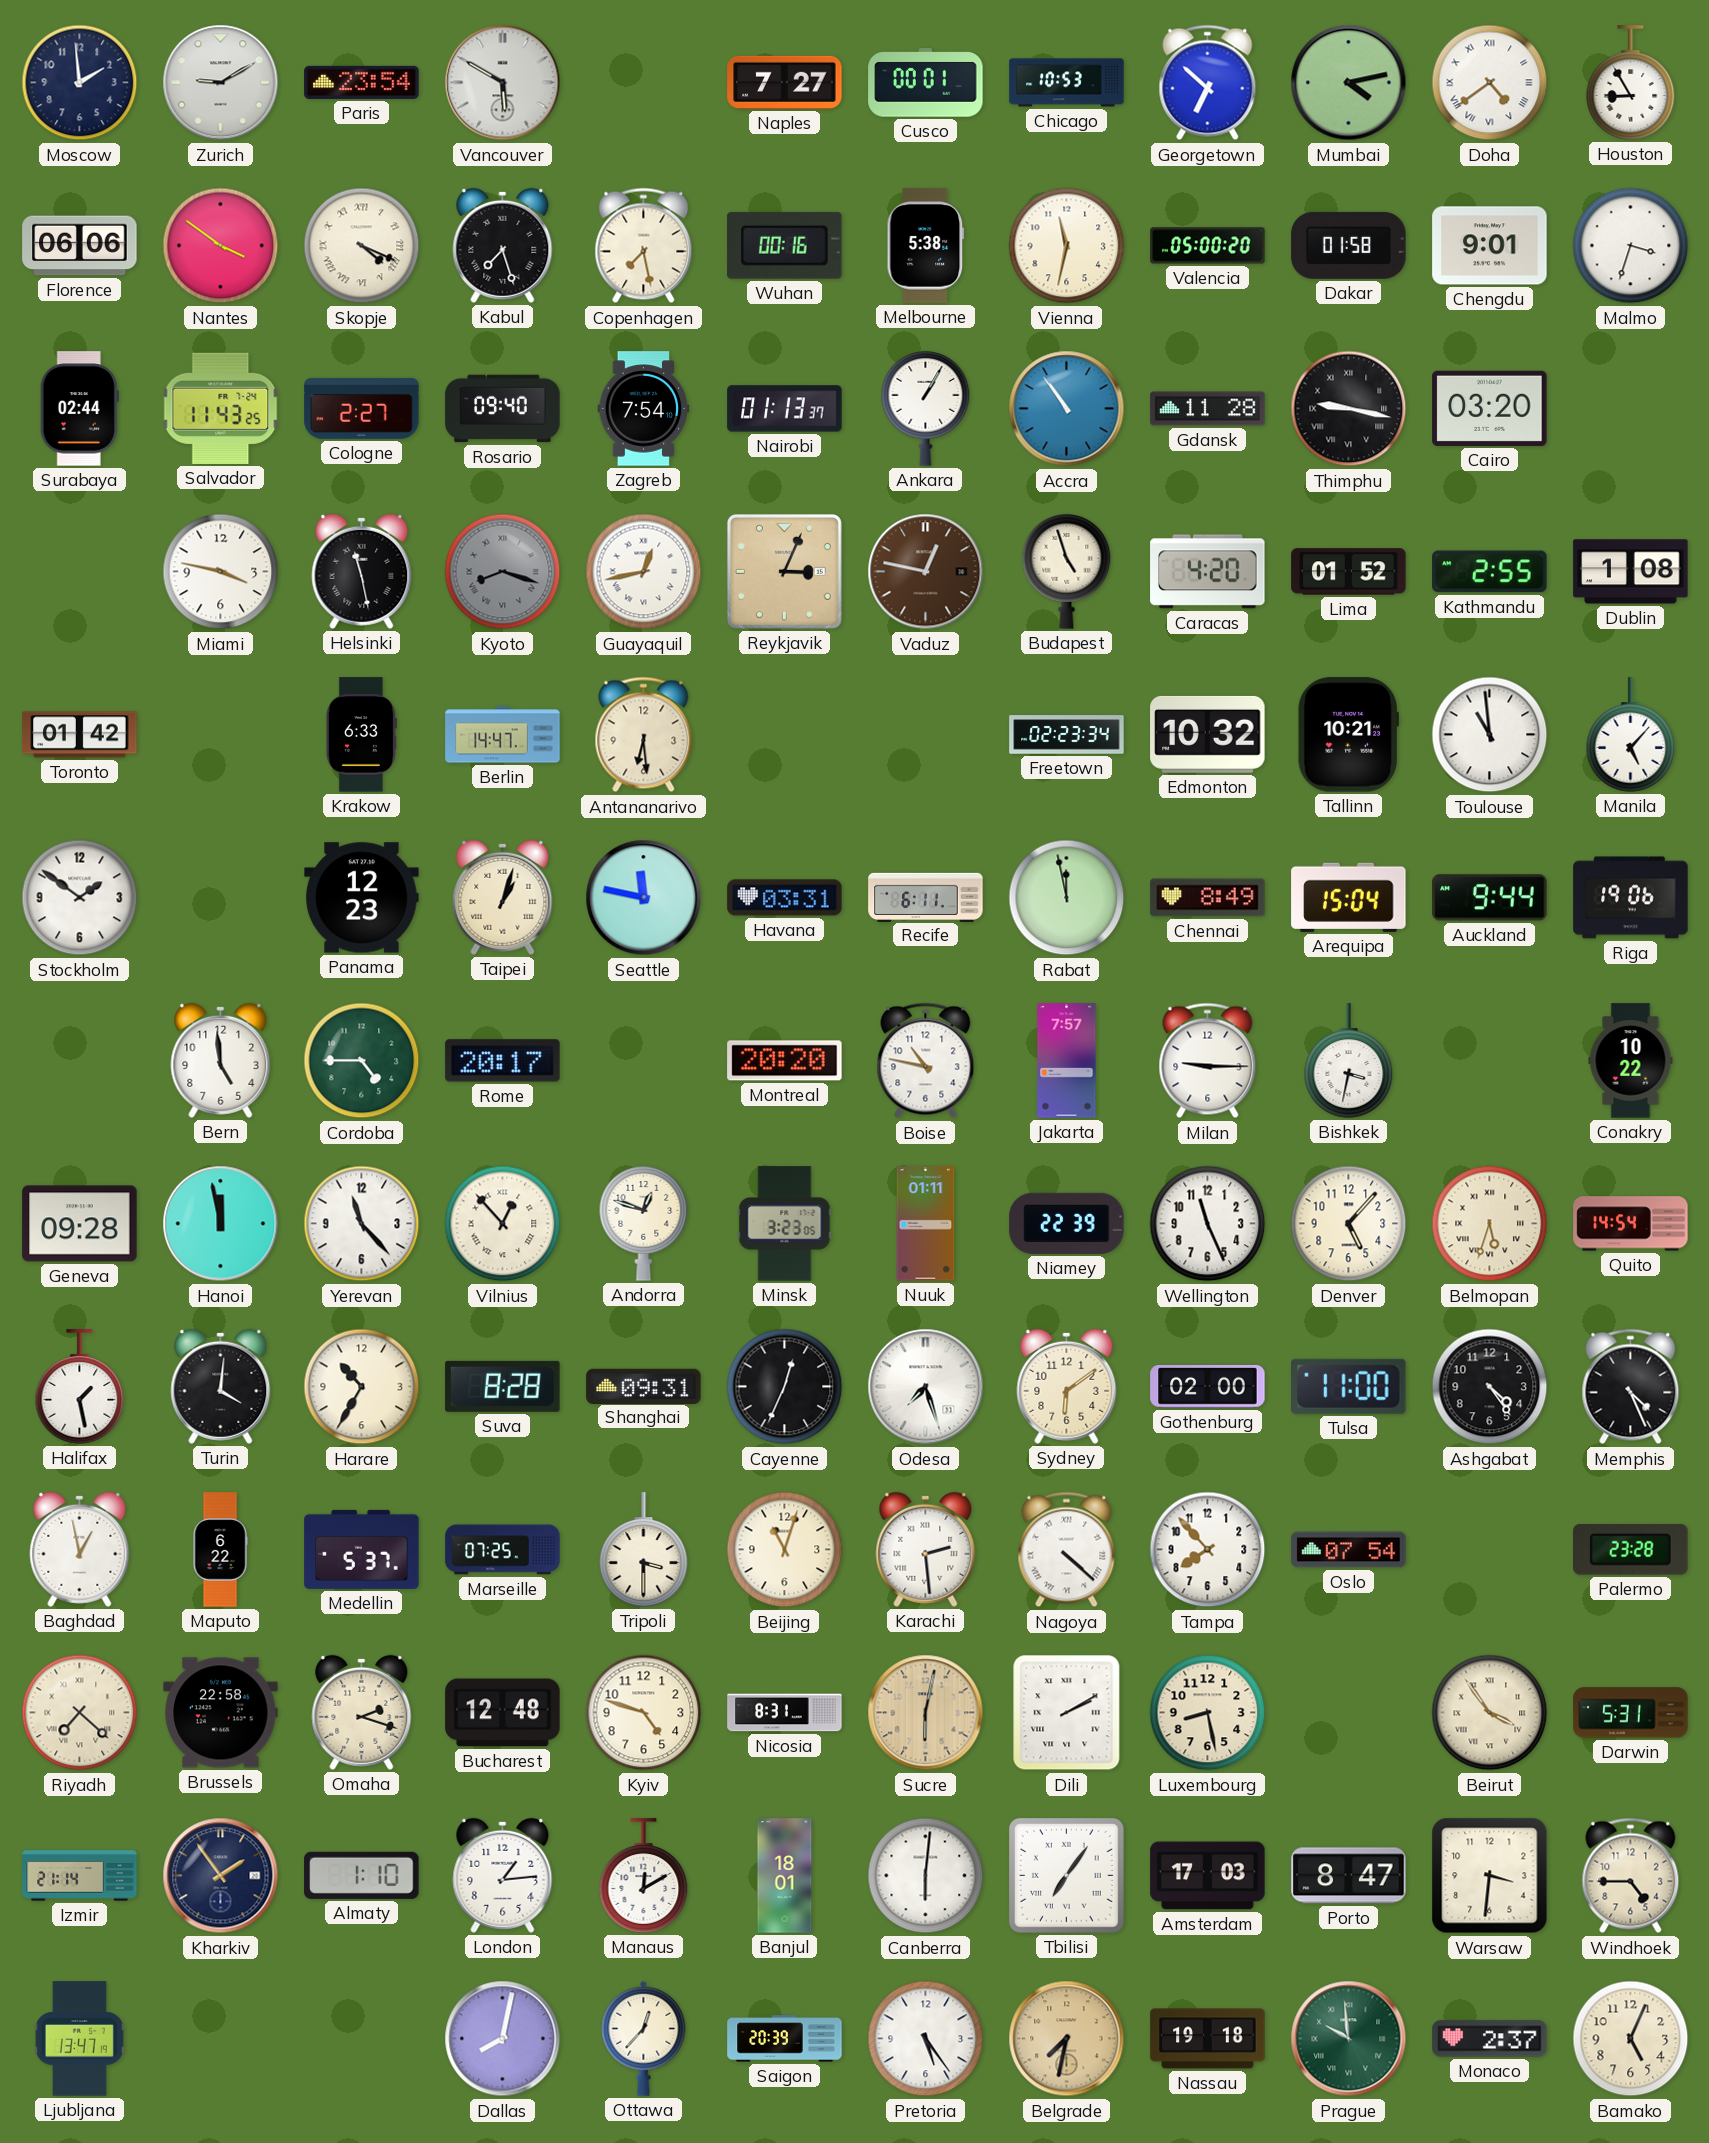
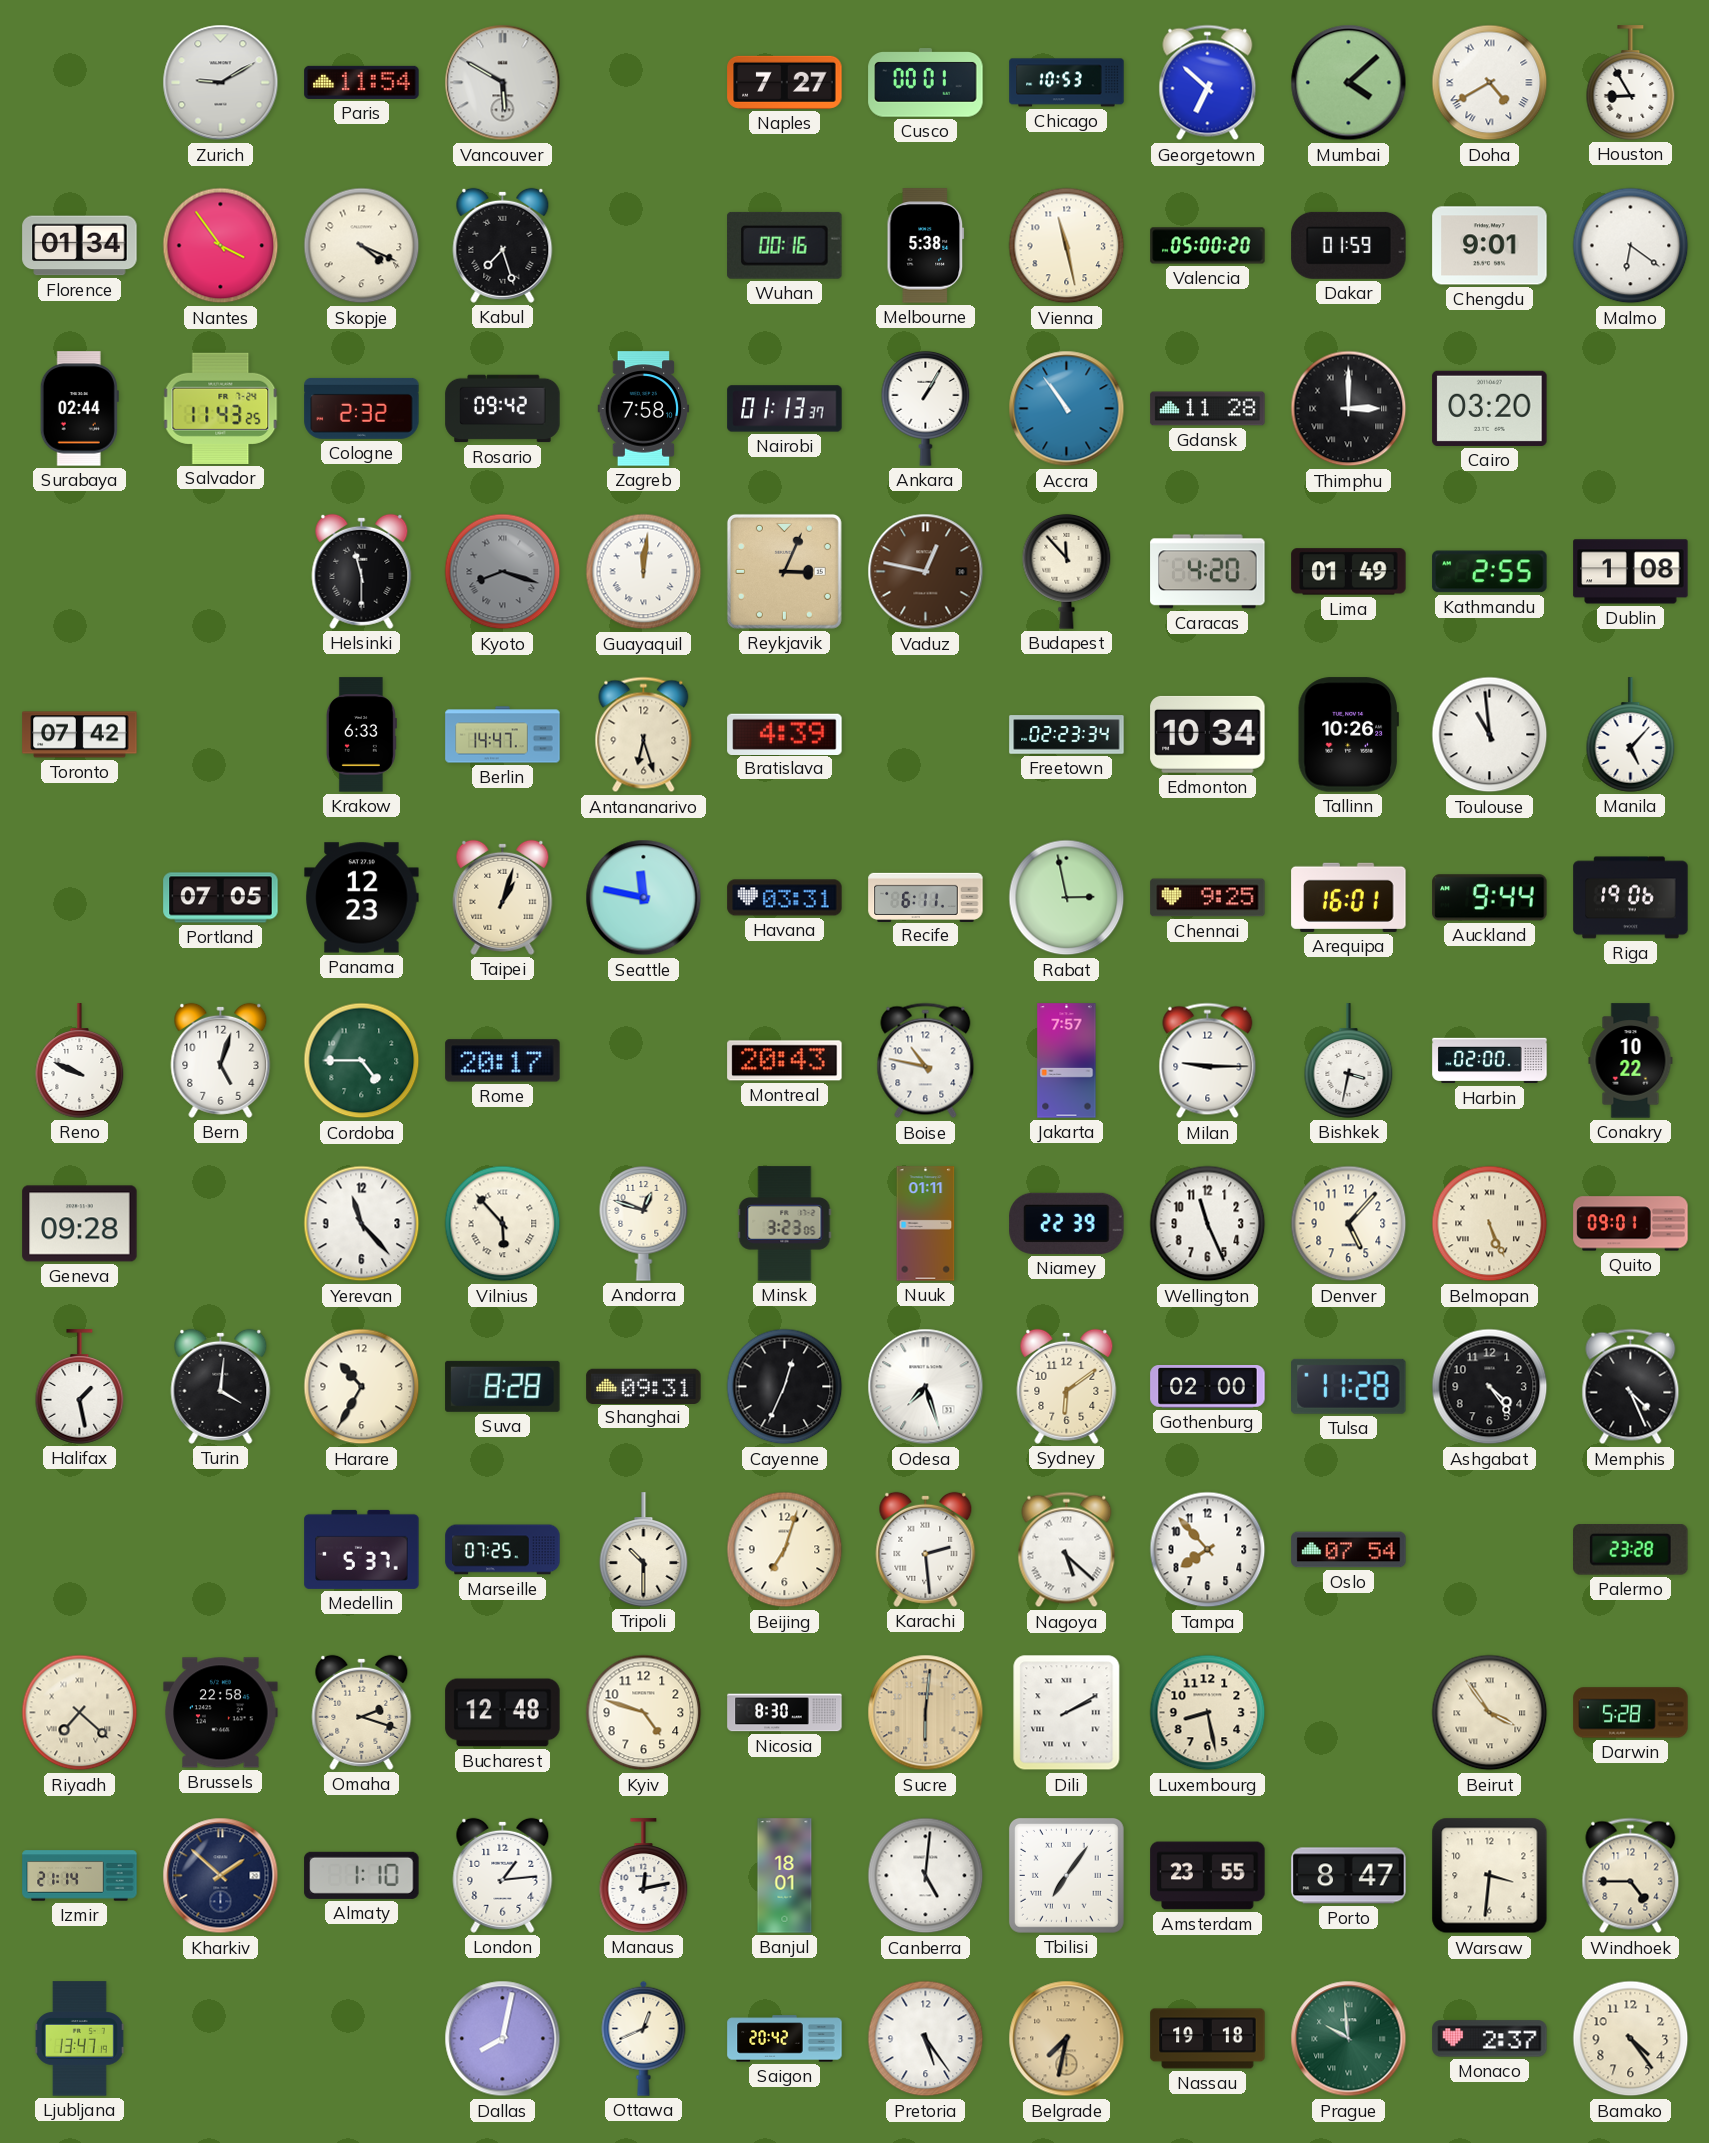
Moscow: 1:59 -> none
Paris: 23:54 -> 11:54
Mumbai: 4:13 -> 4:08
Doha: 4:39 -> 4:40
Florence: 06:06 -> 01:34
Nantes: 3:51 -> 3:54
Skopje numerals: Roman -> Arabic
Copenhagen: 7:28 -> none
Vienna: 11:32 -> 11:28
Dakar: 01:58 -> 01:59
Malmo: 3:33 -> 6:21
Cologne: 2:27 -> 2:32
Rosario: 09:40 -> 09:42
Zagreb: 7:54 -> 7:58
Thimphu: 9:17 -> 3:00
Miami: 3:47 -> none
Helsinki: 11:28 -> 11:30
Guayaquil: 12:43 -> 12:01
Budapest: 4:57 -> 11:53
Lima: 01:52 -> 01:49
Toronto: 01:42 -> 07:42
Antananarivo: 6:29 -> 6:27
Bratislava: none -> 4:39
Edmonton: 10:32 -> 10:34
Tallinn: 10:21 -> 10:26
Stockholm: 1:51 -> none
Portland: none -> 07:05
Rabat: 11:58 -> 2:58
Chennai: 8:49 -> 9:25
Arequipa: 15:04 -> 16:01
Reno: none -> 9:49
Bern: 4:59 -> 5:03
Montreal: 20:20 -> 20:43
Harbin: none -> 02:00
Hanoi: 11:58 -> none
Vilnius: 12:53 -> 5:53
Belmopan: 5:33 -> 5:26
Quito: 14:54 -> 09:01
Tulsa: 11:00 -> 11:28
Baghdad: 12:58 -> none
Maputo: 6:22 -> none
Tripoli: 3:30 -> 10:30
Beijing: 11:03 -> 7:03
Nagoya: 4:22 -> 5:22
Nicosia: 8:31 -> 8:30
Sucre: 6:02 -> 6:01
Darwin: 5:31 -> 5:28
Kharkiv: 1:54 -> 1:52
Manaus: 12:10 -> 12:13
Canberra: 6:01 -> 5:01
Amsterdam: 17:03 -> 23:55
Ottawa: 12:37 -> 12:41
Saigon: 20:39 -> 20:42
Bamako: 5:04 -> 4:24
